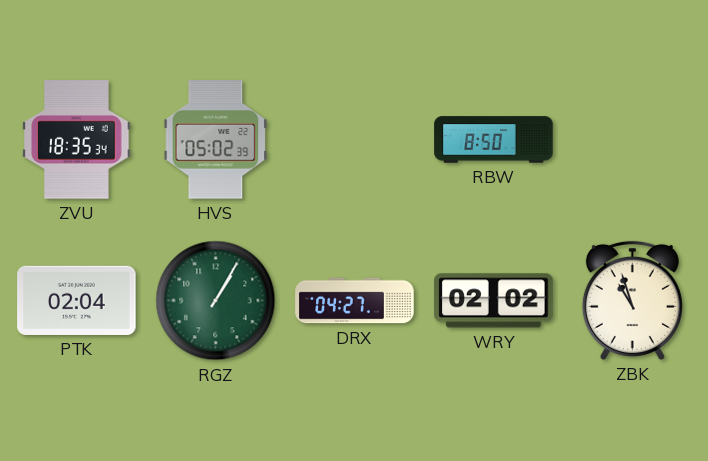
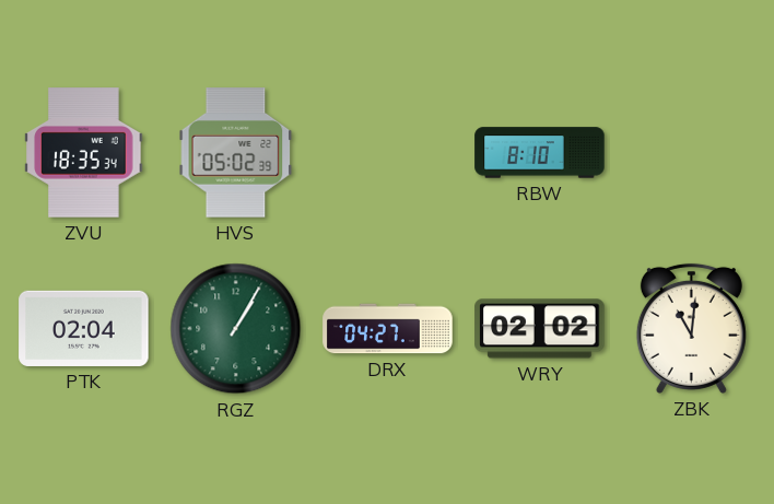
RBW: 8:50 -> 8:10
ZBK: 10:57 -> 11:01
